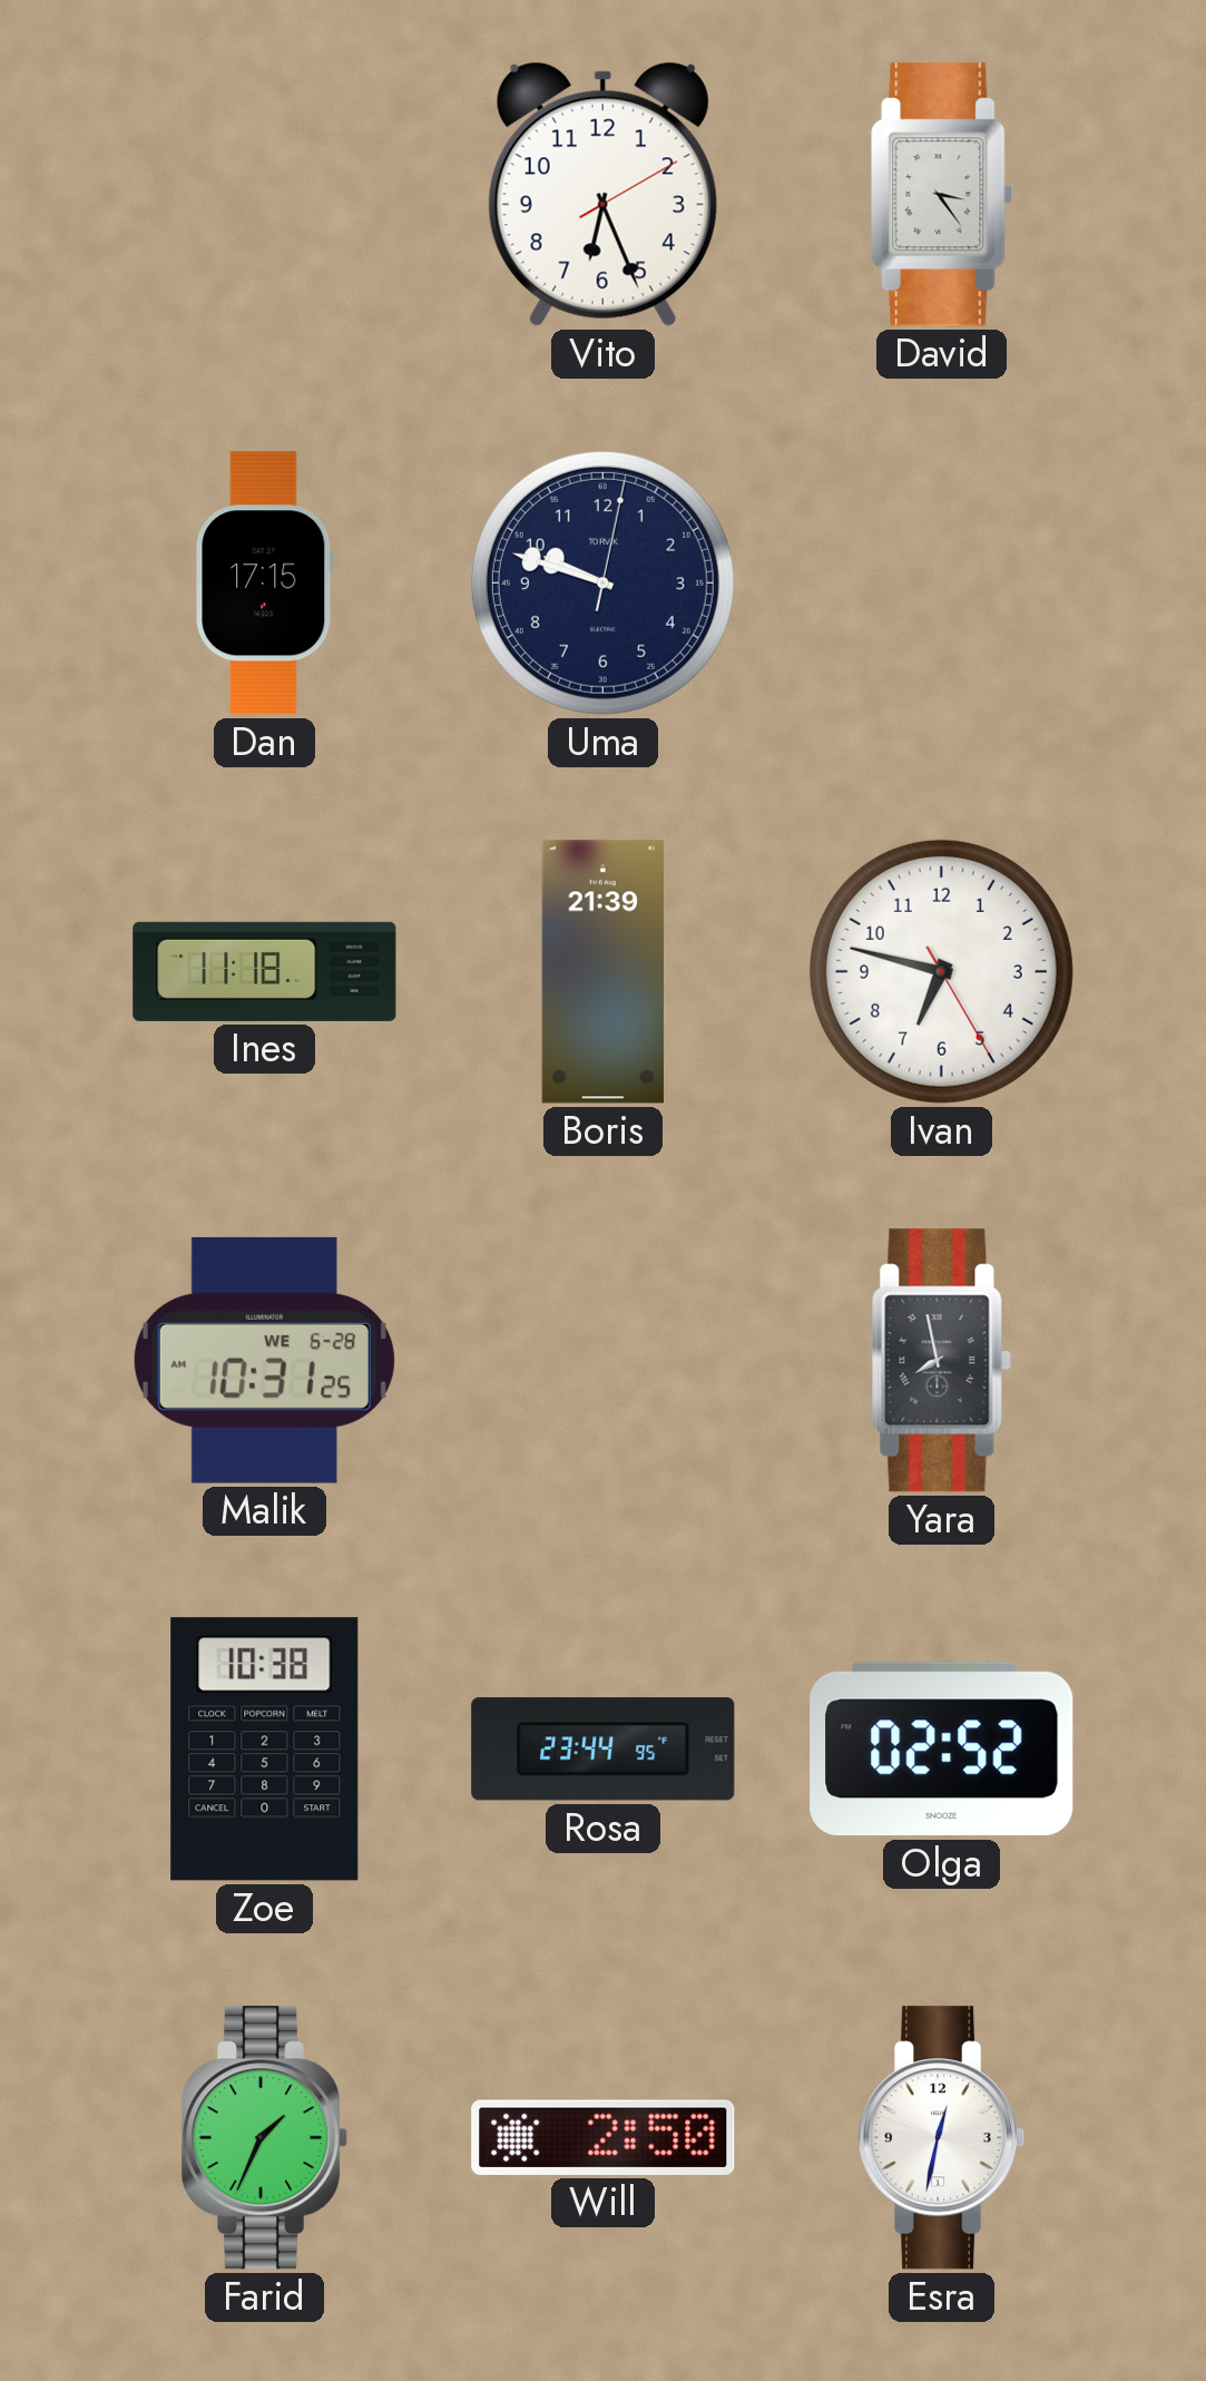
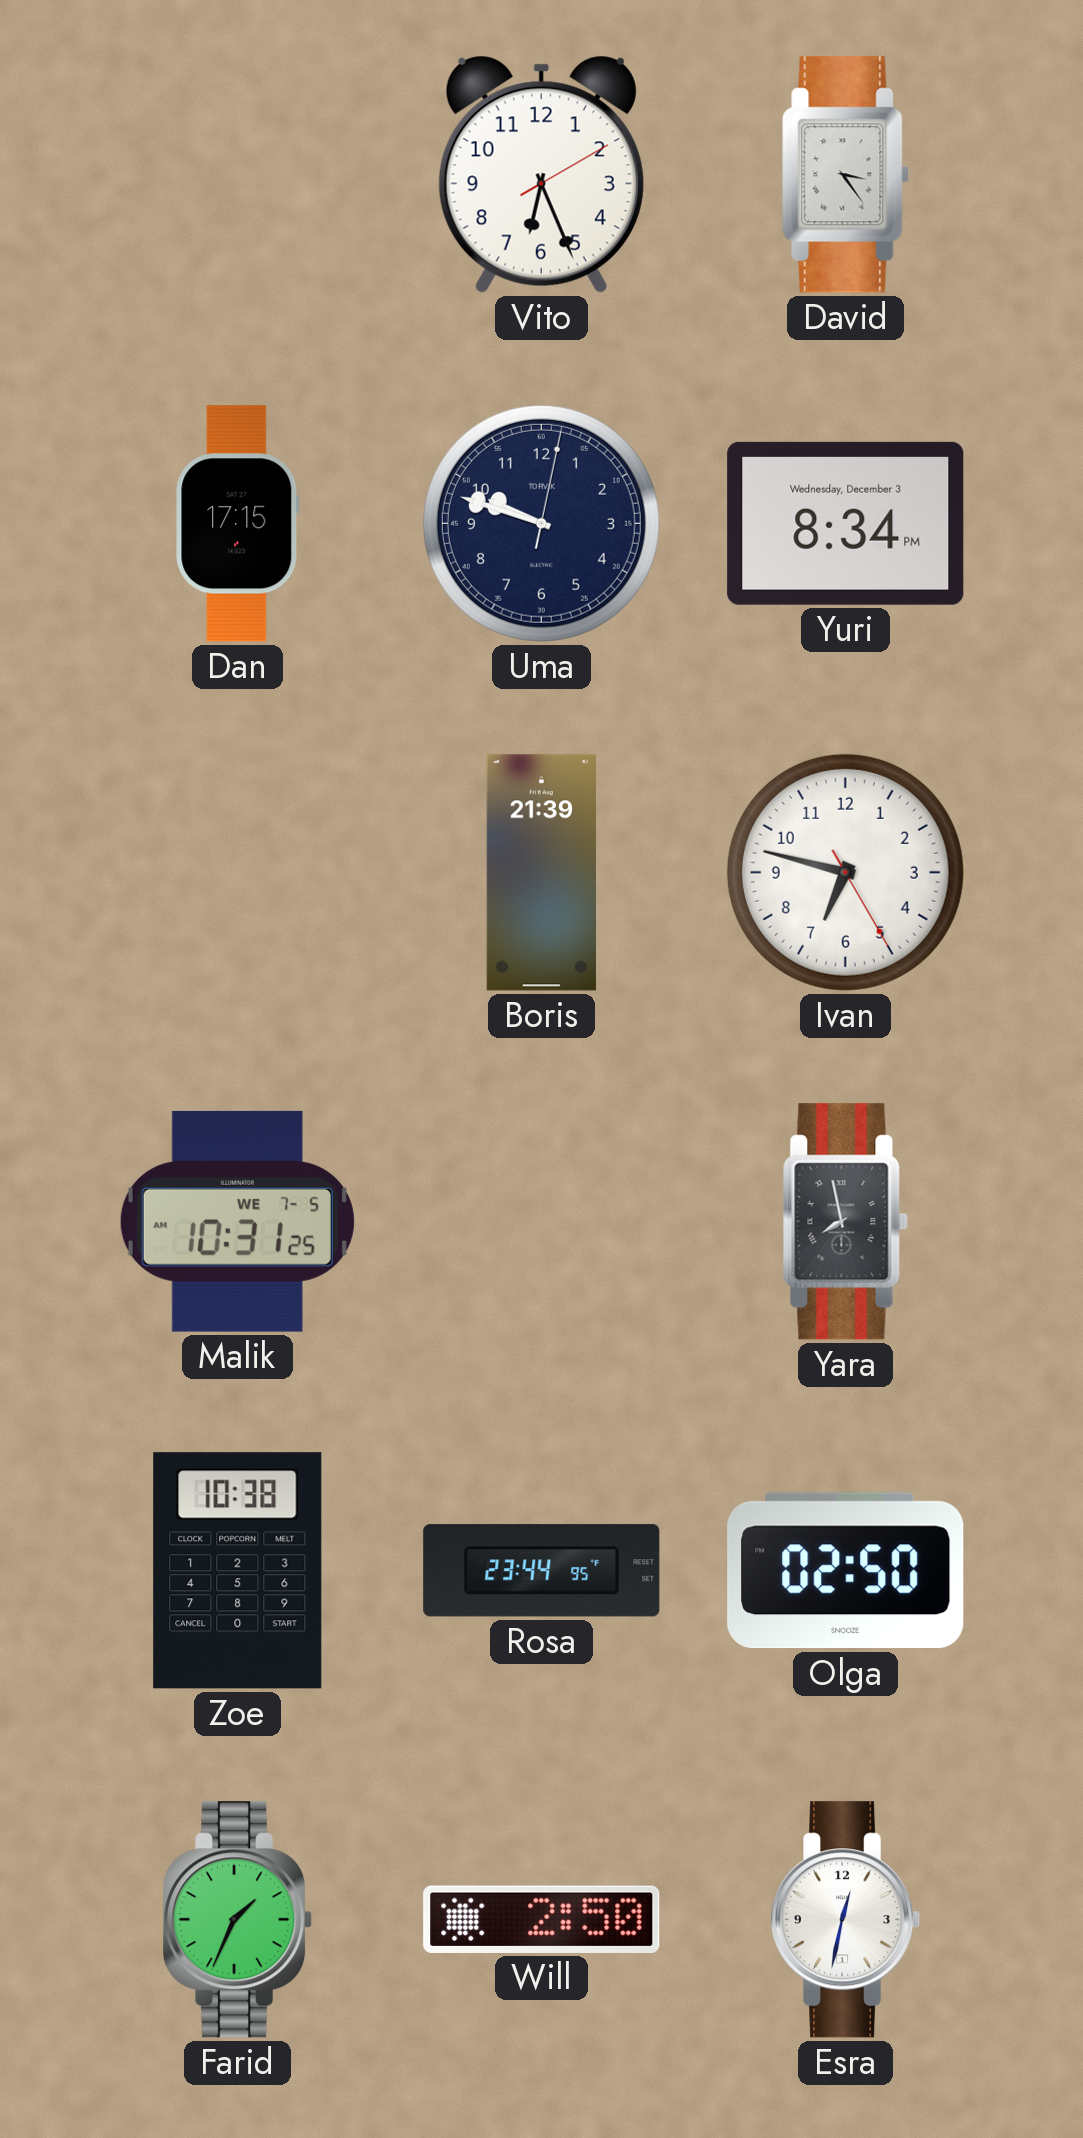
Yuri: none -> 8:34
Ines: 11:18 -> none
Malik date: WE 6-28 -> WE 7-5
Olga: 02:52 -> 02:50
